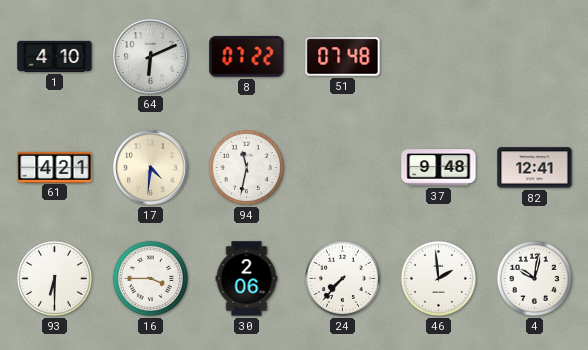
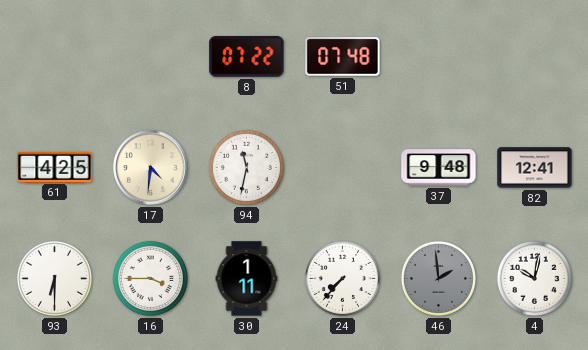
1: 4:10 -> none
64: 6:11 -> none
61: 4:21 -> 4:25
30: 2:06 -> 1:11
46 dial: white -> grey
